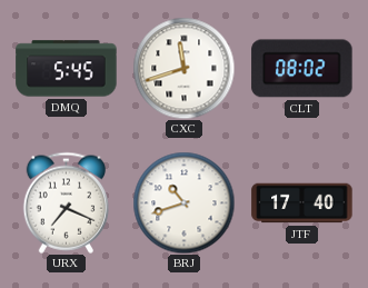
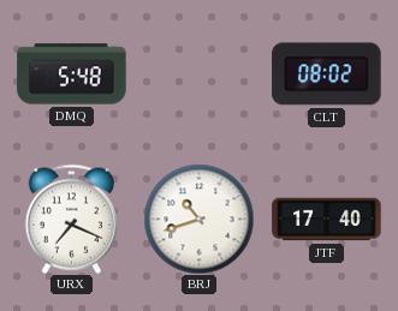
DMQ: 5:45 -> 5:48
CXC: 11:42 -> none
